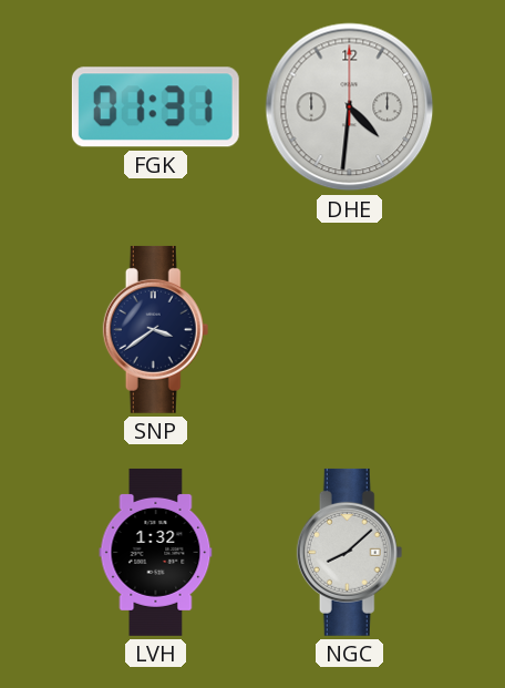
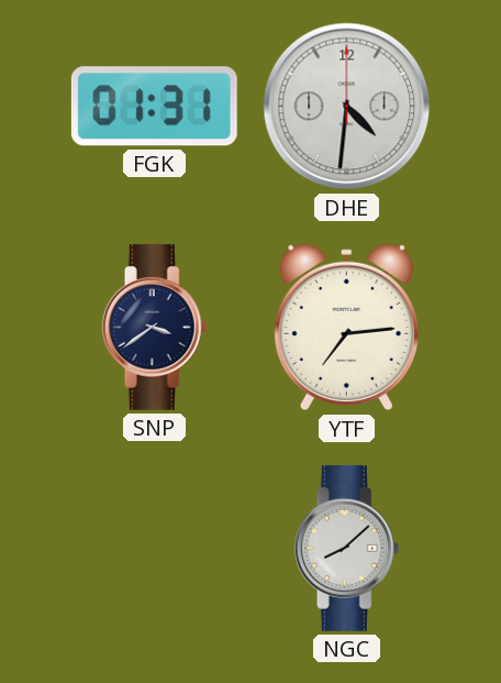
YTF: none -> 7:14
LVH: 1:32 -> none
